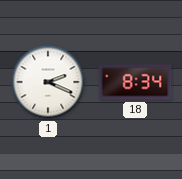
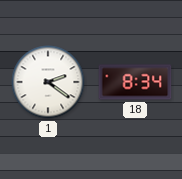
1: 2:19 -> 2:21
